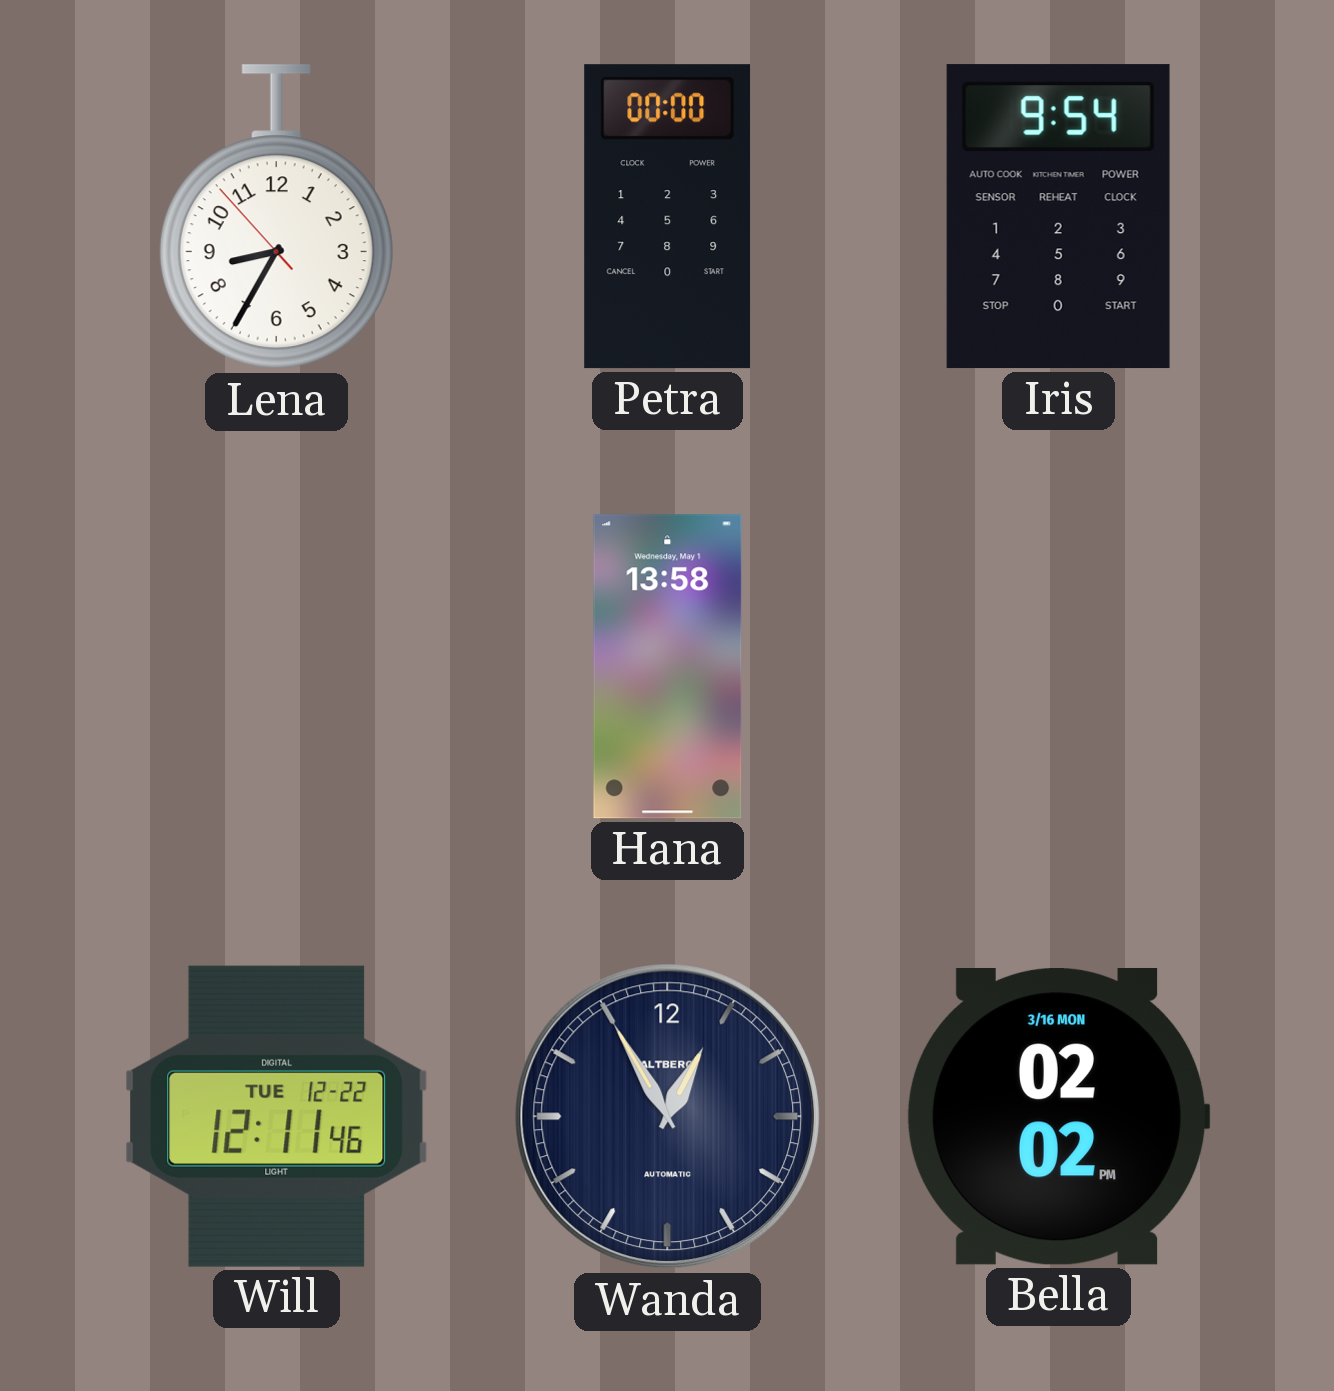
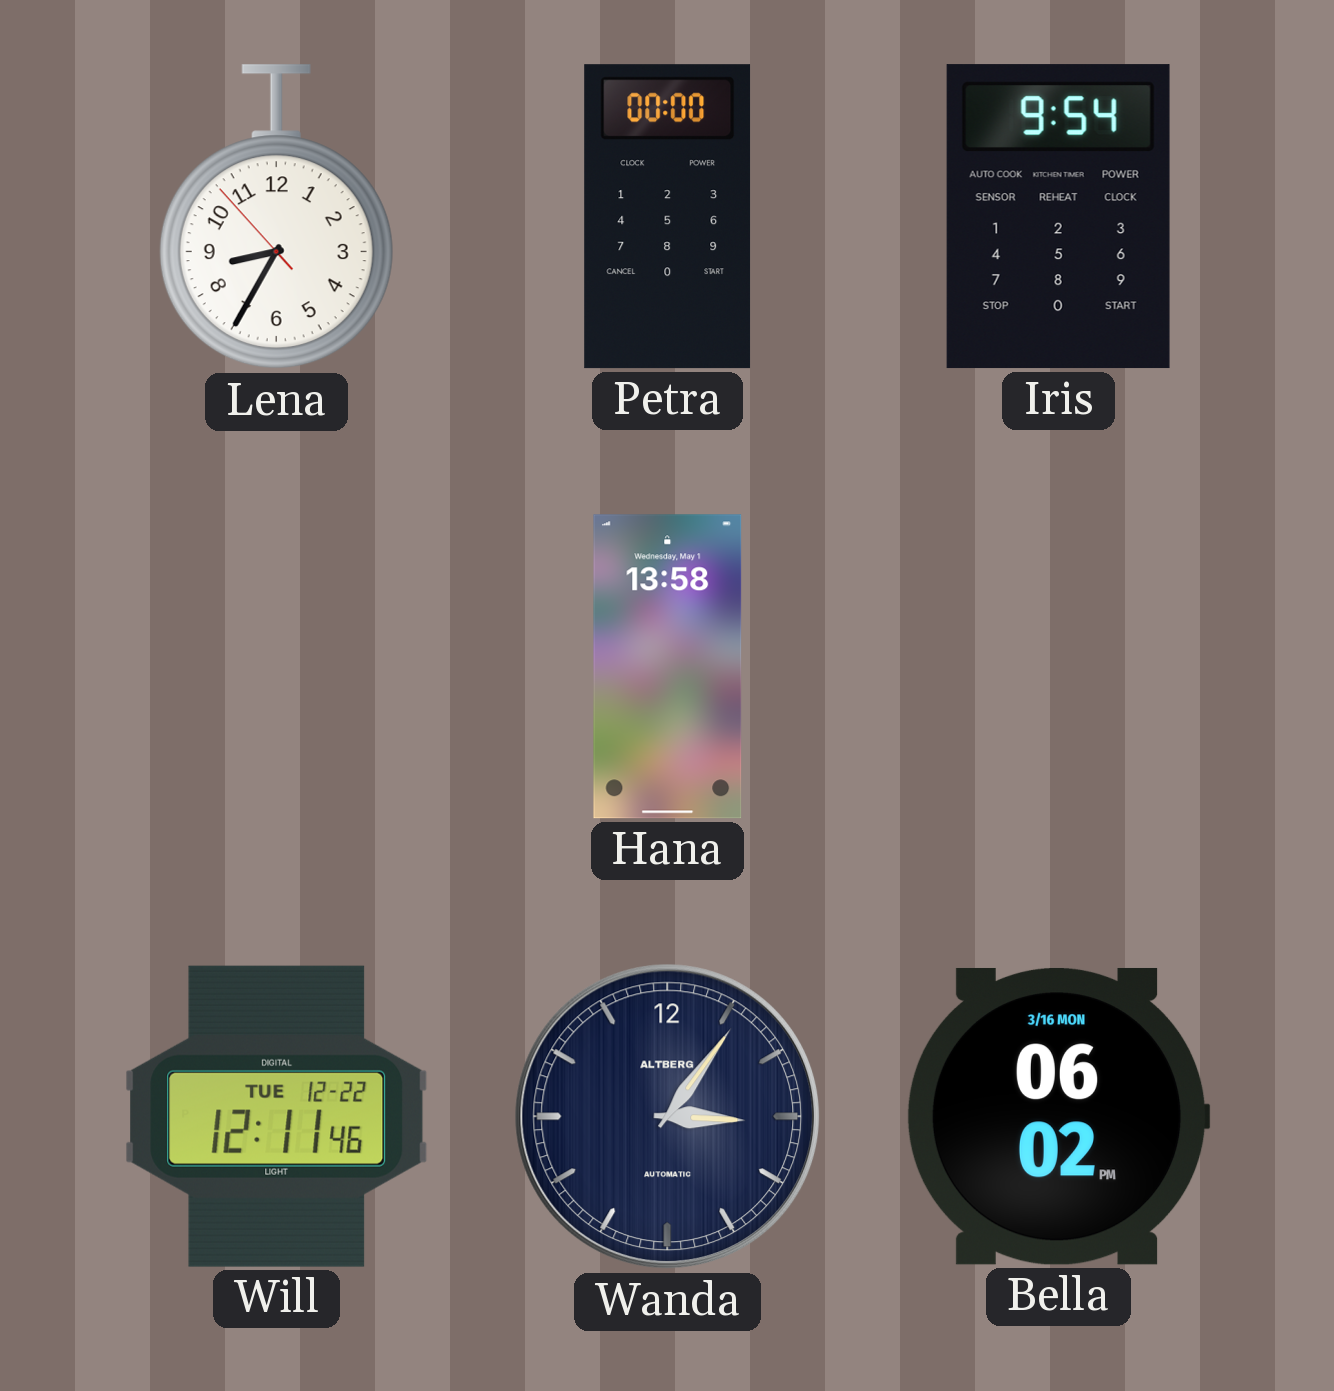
Wanda: 12:55 -> 3:06
Bella: 02:02 -> 06:02
